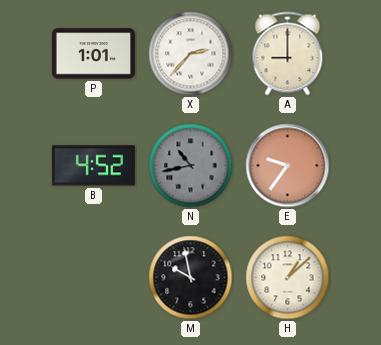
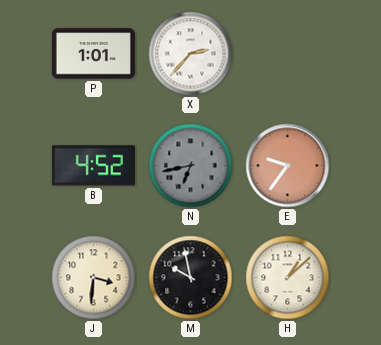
A: 9:00 -> none
N: 10:43 -> 6:43
J: none -> 3:31
